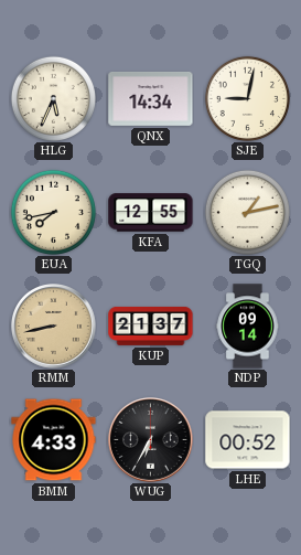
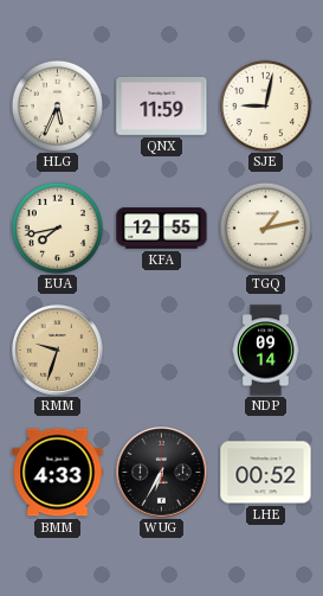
QNX: 14:34 -> 11:59
RMM: 8:43 -> 9:33
KUP: 21:37 -> none
